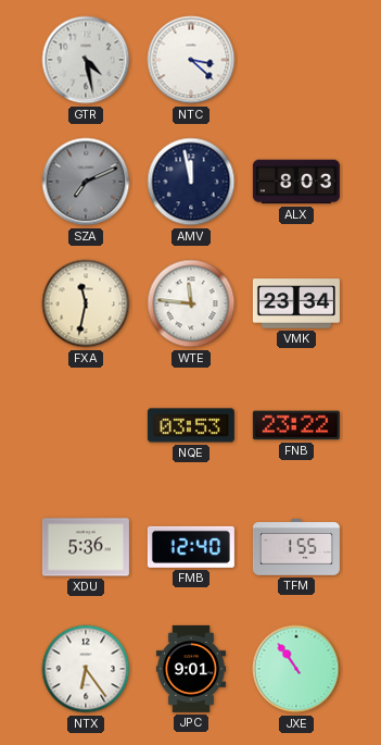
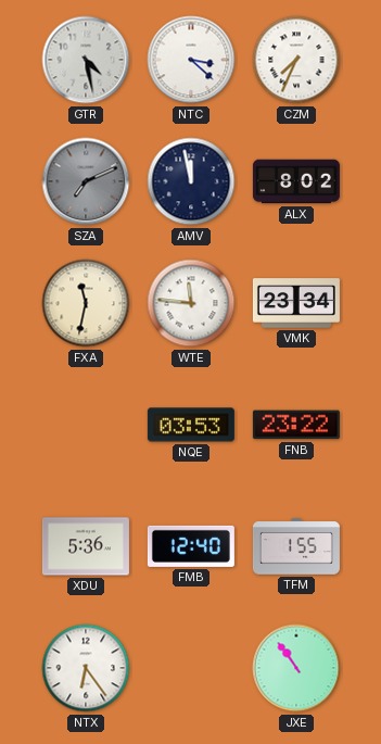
CZM: none -> 7:34
ALX: 8:03 -> 8:02
JPC: 9:01 -> none
